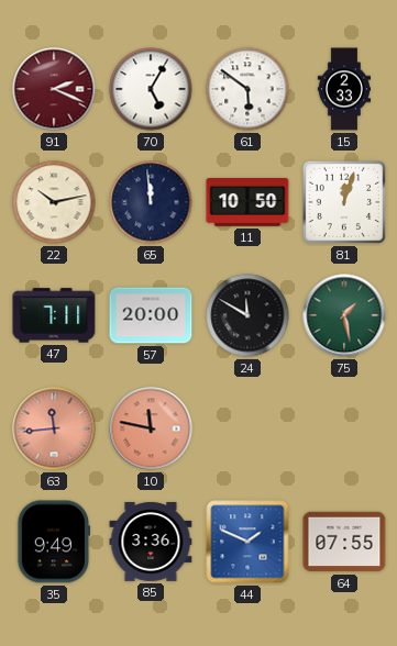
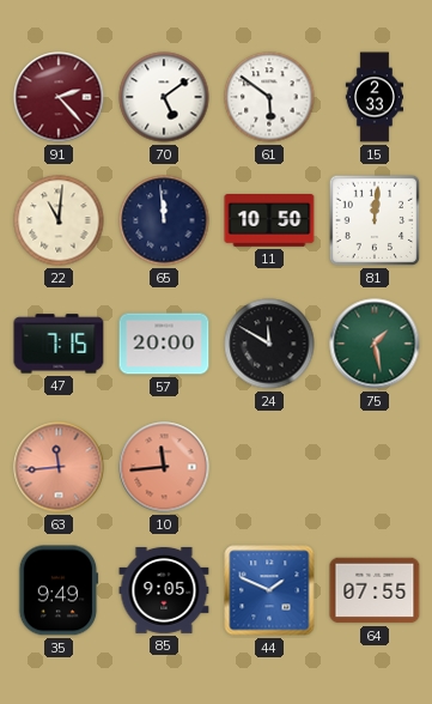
91: 2:19 -> 2:23
70: 5:05 -> 5:09
22: 10:13 -> 11:01
81: 12:03 -> 12:01
47: 7:11 -> 7:15
10: 11:47 -> 11:44
85: 3:36 -> 9:05
